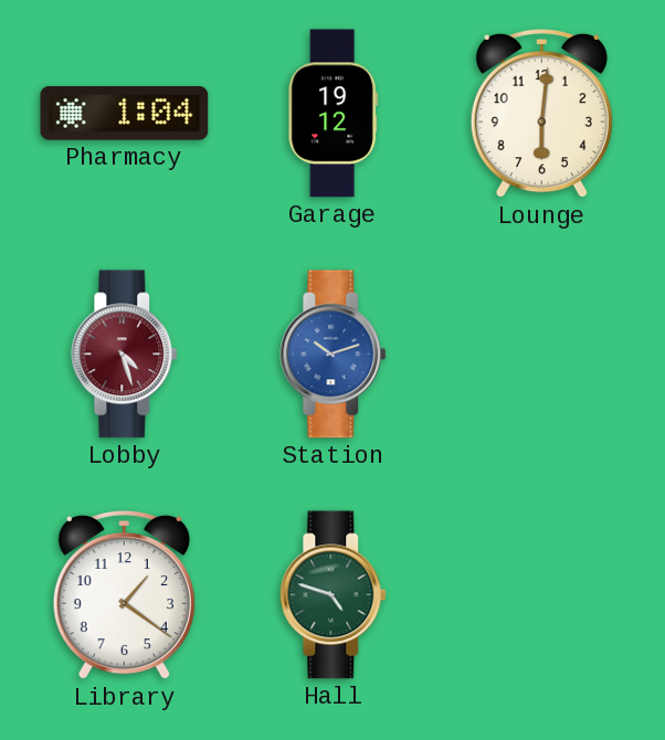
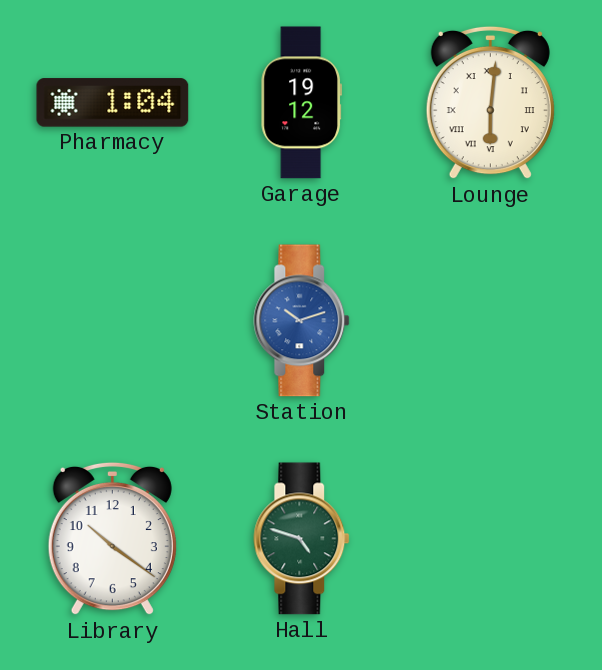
Lounge numerals: Arabic -> Roman
Lobby: 4:27 -> none
Library: 1:21 -> 10:21
